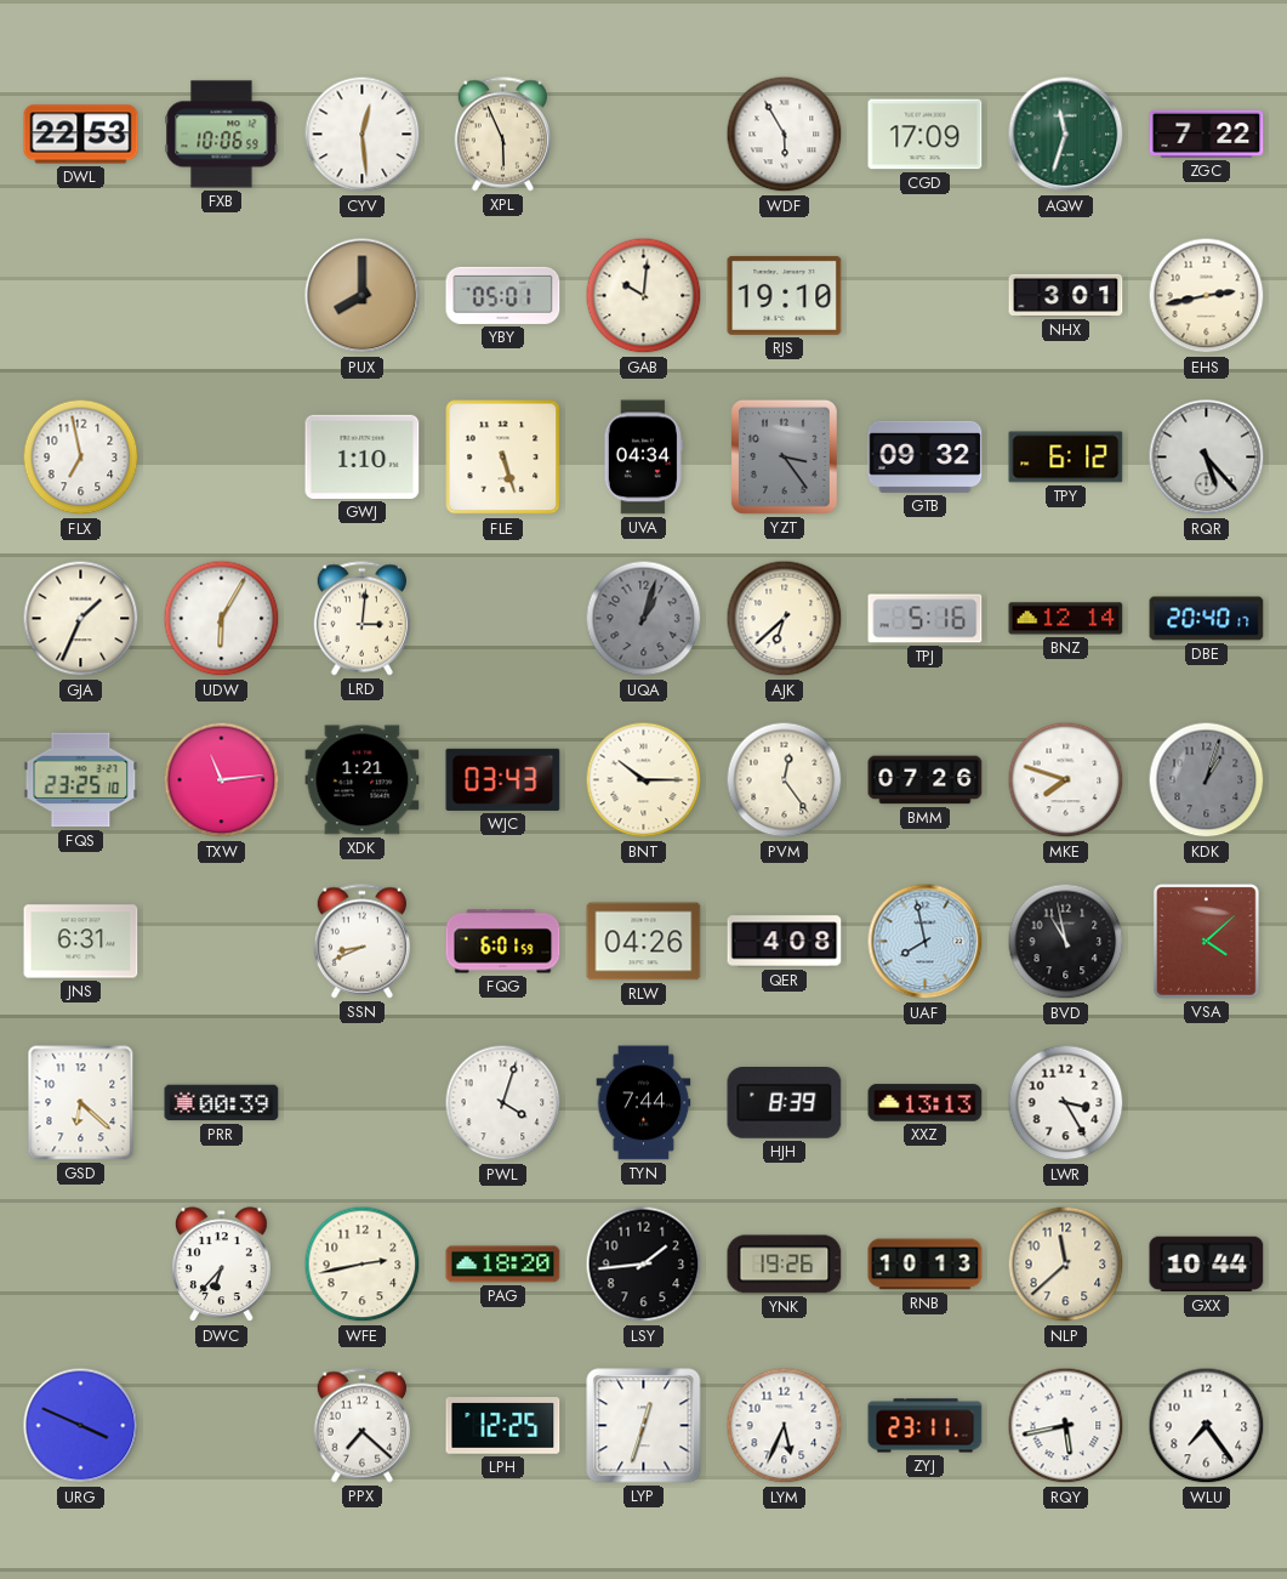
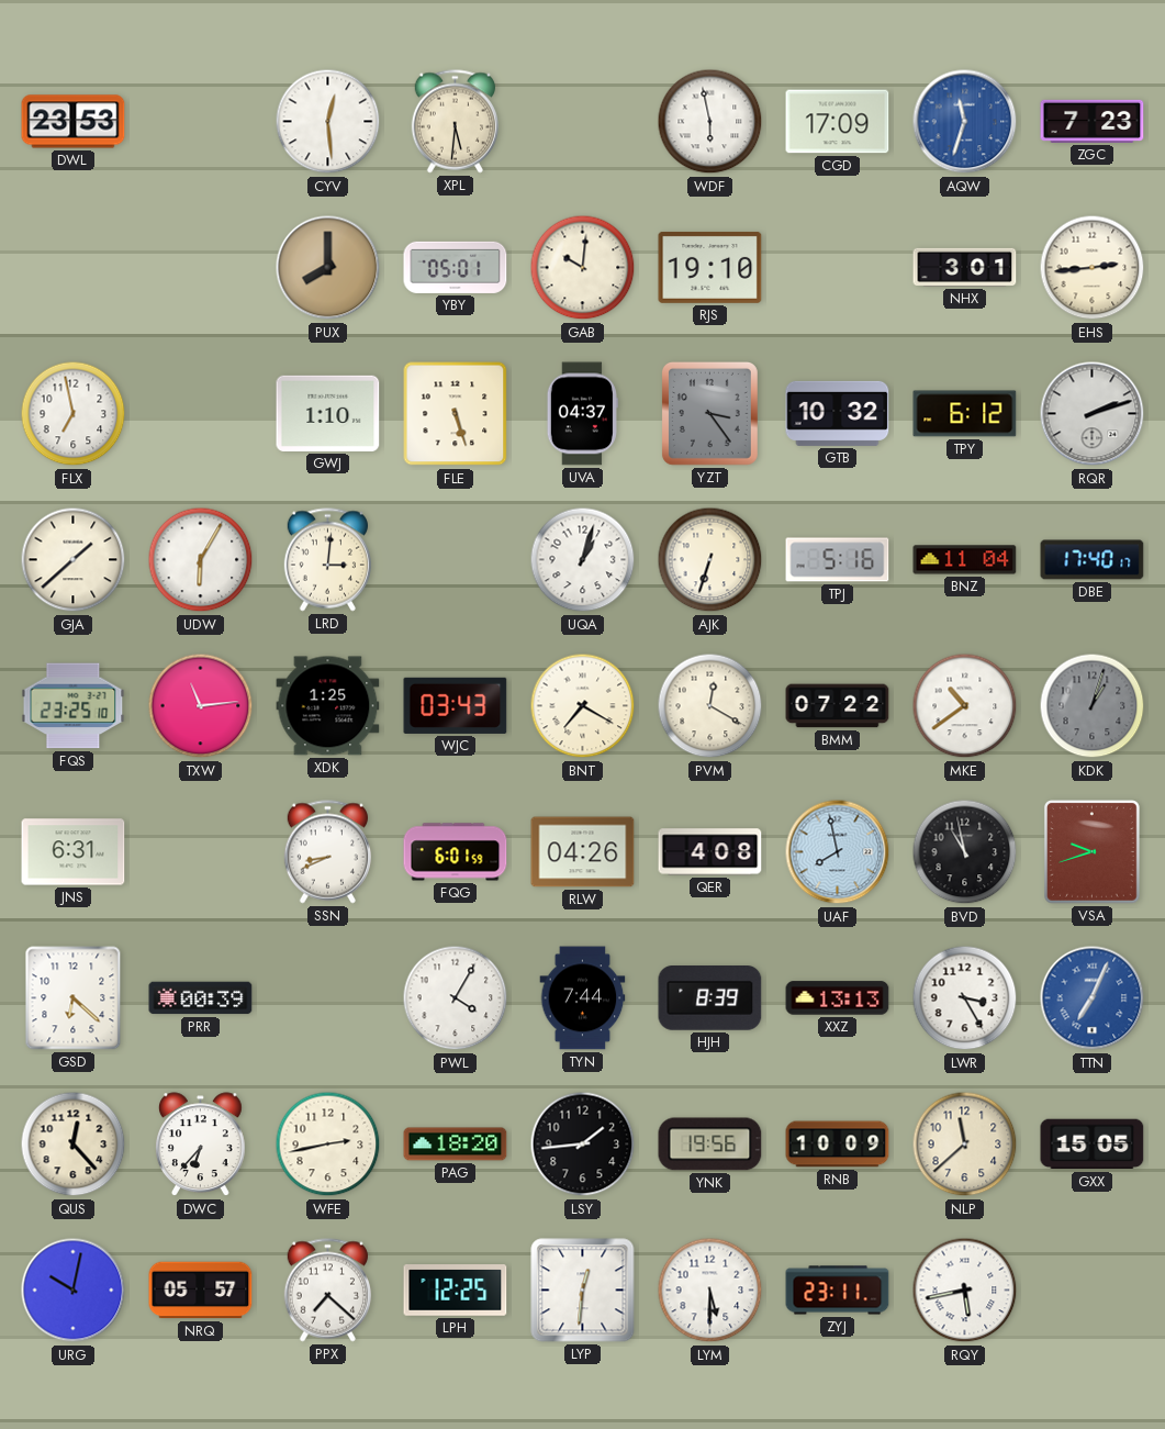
DWL: 22:53 -> 23:53
FXB: 10:06 -> none
XPL: 5:56 -> 5:31
WDF: 5:55 -> 5:58
AQW dial: green -> blue
ZGC: 7:22 -> 7:23
EHS: 2:43 -> 2:44
UVA: 04:34 -> 04:37
GTB: 09:32 -> 10:32
RQR: 5:23 -> 2:12
GJA: 1:34 -> 1:38
UQA dial: grey -> white
AJK: 6:38 -> 6:33
BNZ: 12:14 -> 11:04
DBE: 20:40 -> 17:40
XDK: 1:21 -> 1:25
BNT: 10:15 -> 7:20
PVM: 12:24 -> 12:20
BMM: 07:26 -> 07:22
MKE: 7:48 -> 10:39
VSA: 4:08 -> 9:42
PWL: 4:03 -> 4:05
TTN: none -> 7:04
QUS: none -> 12:23
YNK: 19:26 -> 19:56
RNB: 10:13 -> 10:09
GXX: 10:44 -> 15:05
URG: 3:49 -> 10:02
NRQ: none -> 05:57
LYP: 12:33 -> 12:31
LYM: 5:34 -> 5:30
WLU: 7:24 -> none
